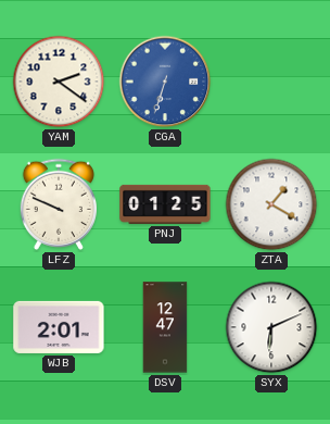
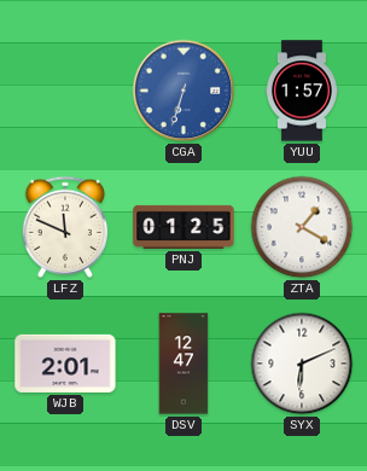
YAM: 2:21 -> none
YUU: none -> 1:57
LFZ: 9:49 -> 11:49
